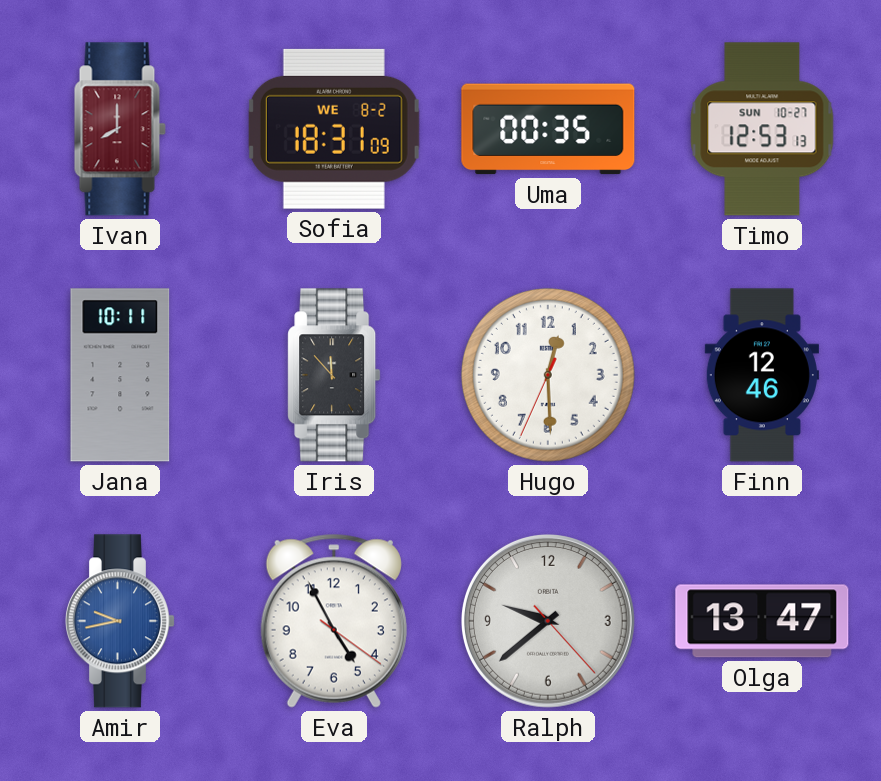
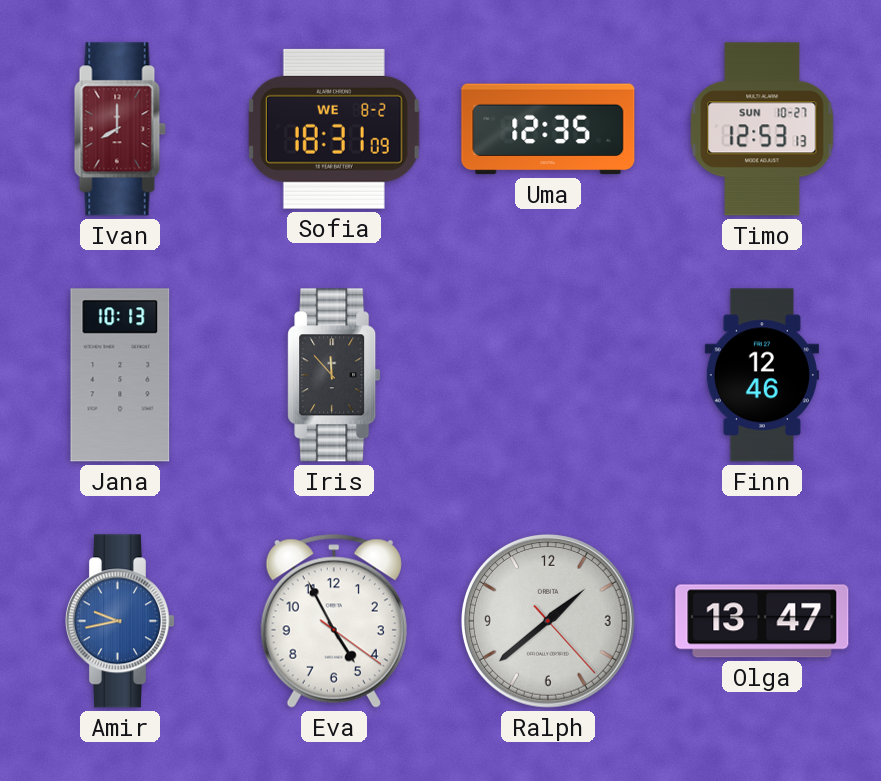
Uma: 00:35 -> 12:35
Jana: 10:11 -> 10:13
Hugo: 12:29 -> none
Ralph: 9:38 -> 1:38
